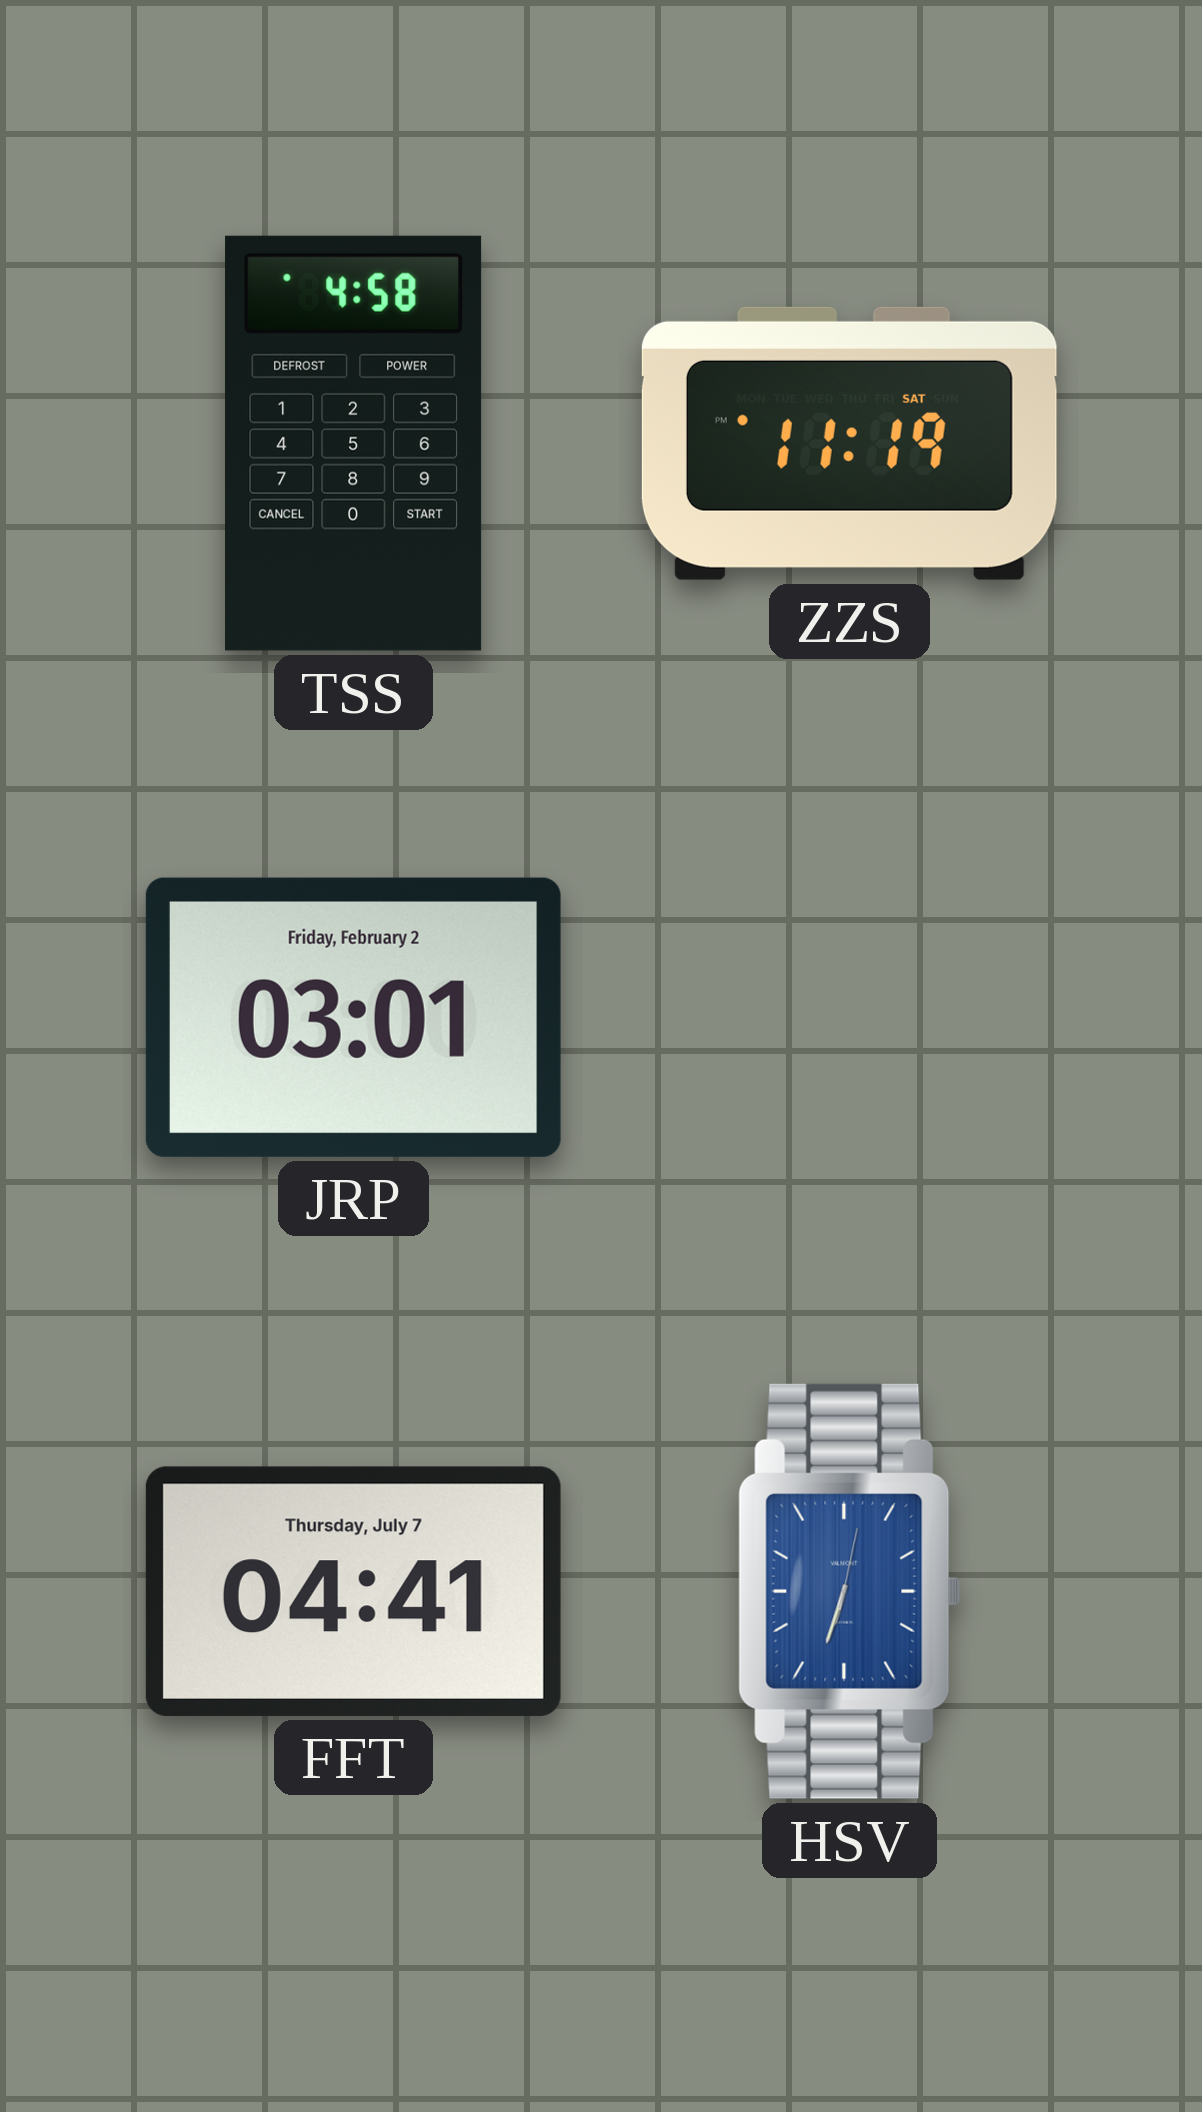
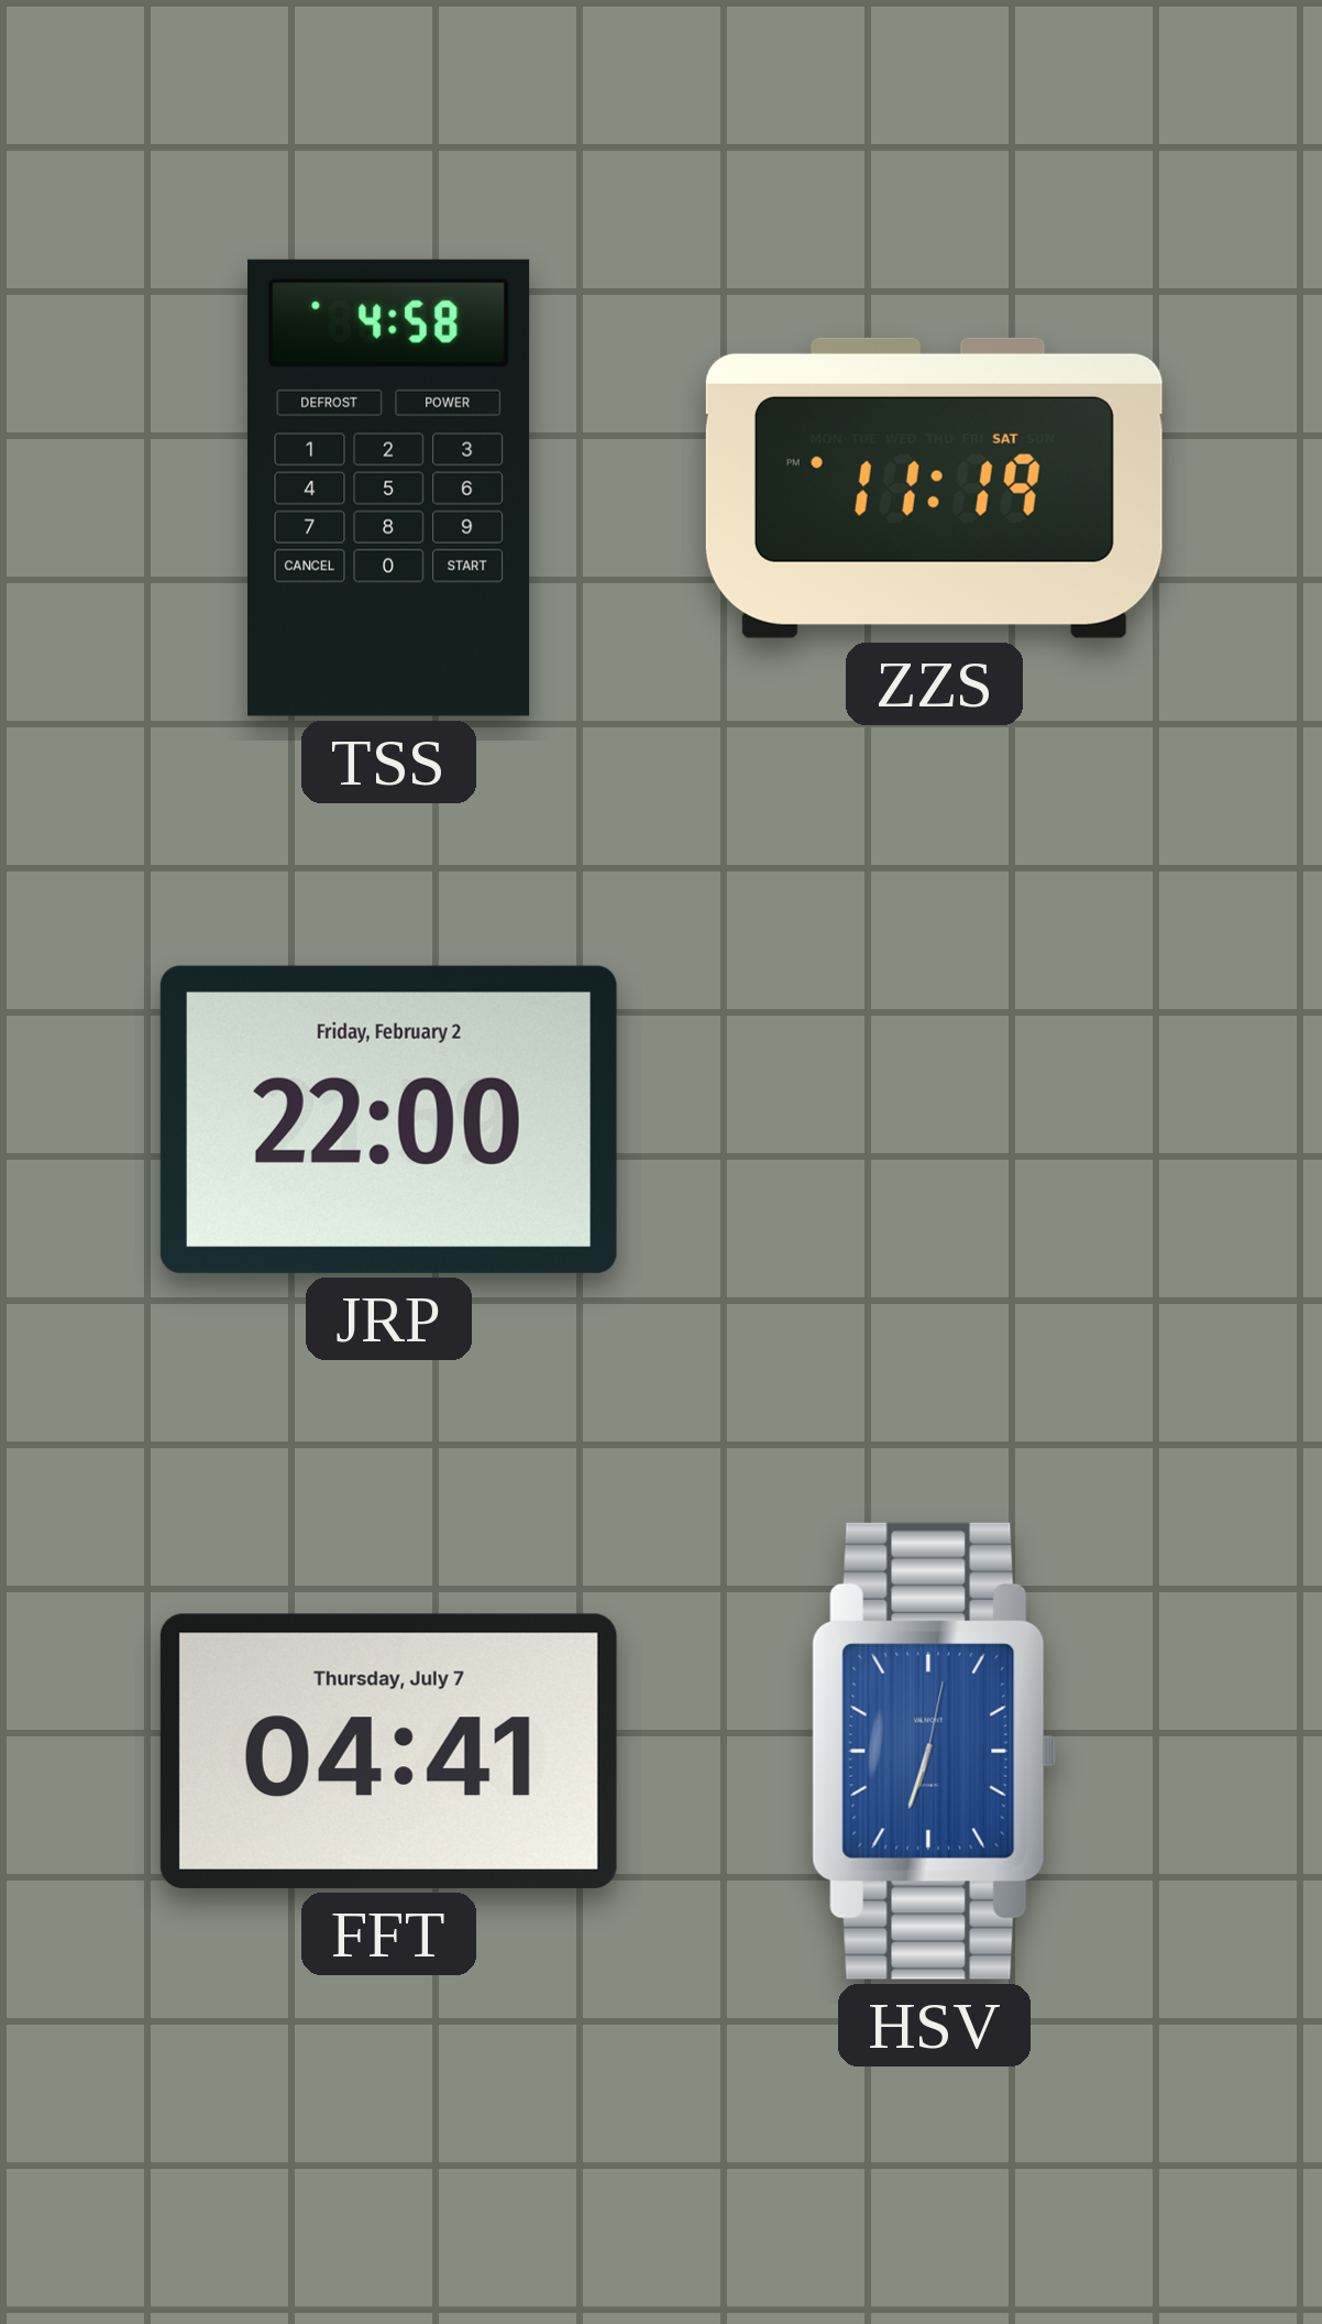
JRP: 03:01 -> 22:00
